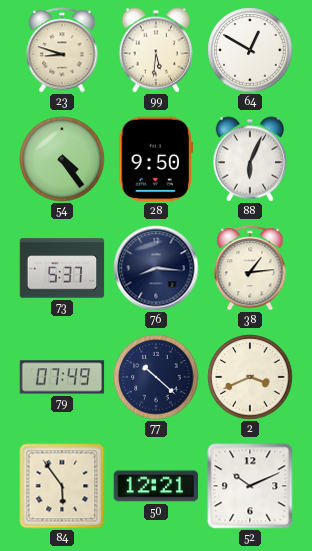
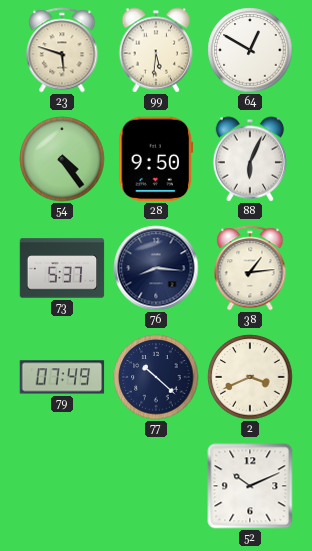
23: 8:48 -> 5:48
84: 5:54 -> none
50: 12:21 -> none
